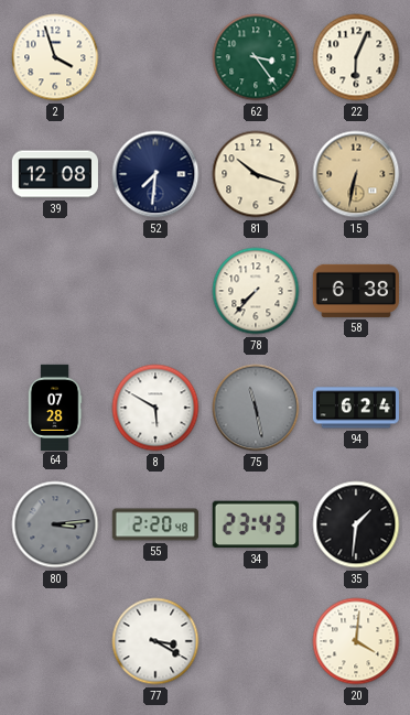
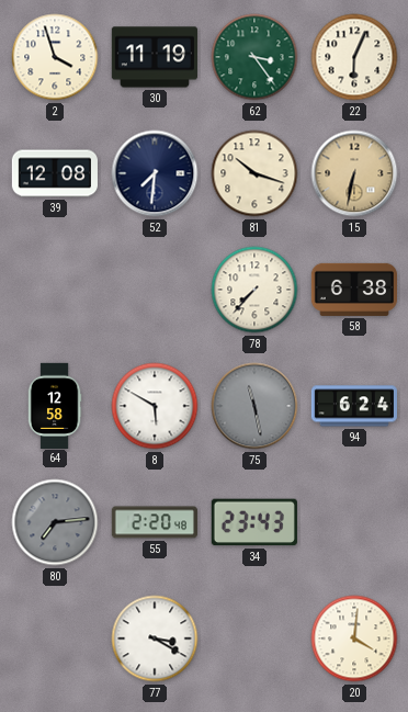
30: none -> 11:19
64: 07:28 -> 12:58
80: 3:14 -> 7:14
35: 1:31 -> none
